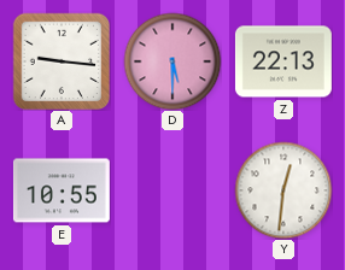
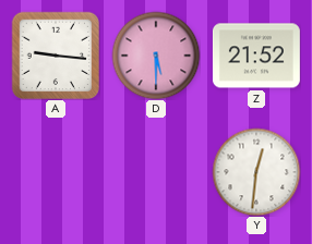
Z: 22:13 -> 21:52
E: 10:55 -> none
